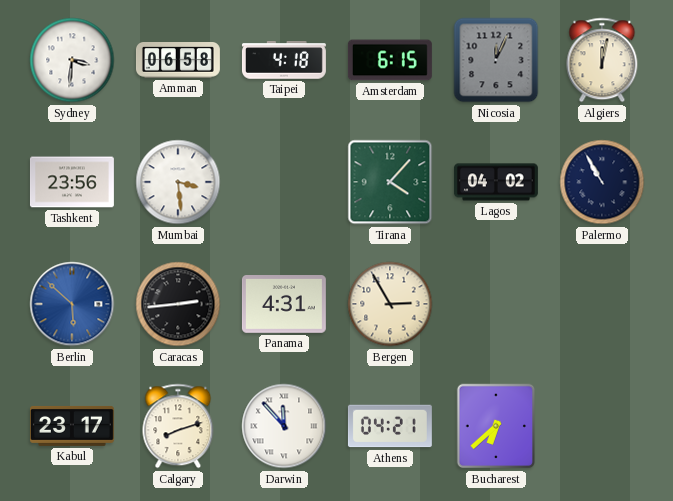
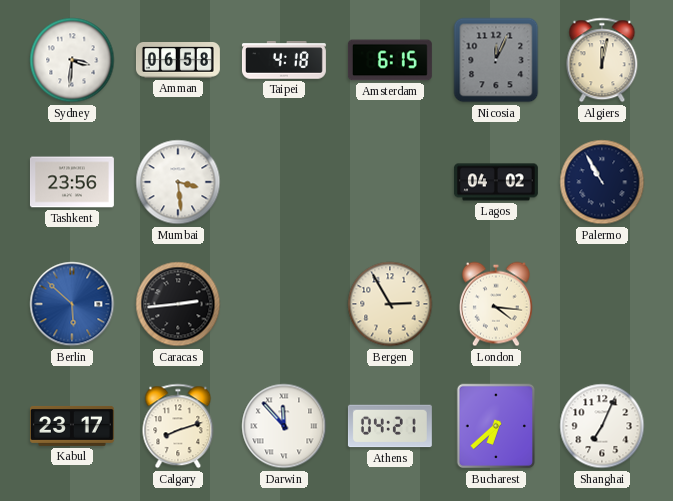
Tirana: 4:07 -> none
Panama: 4:31 -> none
London: none -> 4:16
Shanghai: none -> 7:04
